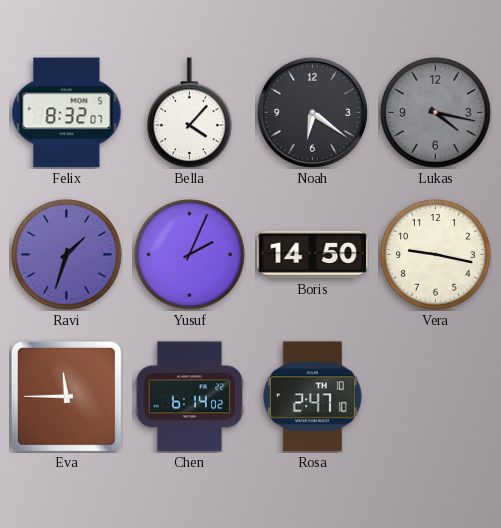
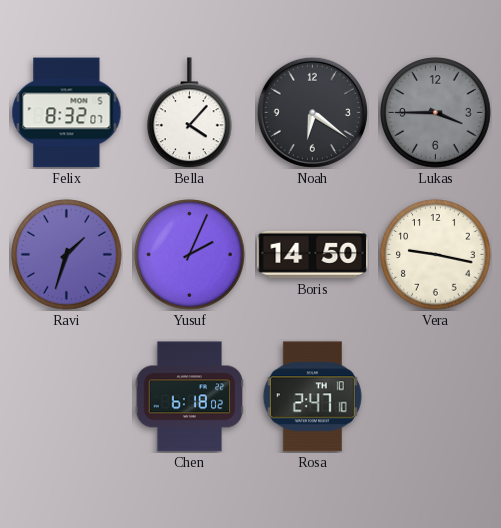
Lukas: 4:17 -> 3:45
Eva: 11:45 -> none
Chen: 6:14 -> 6:18
